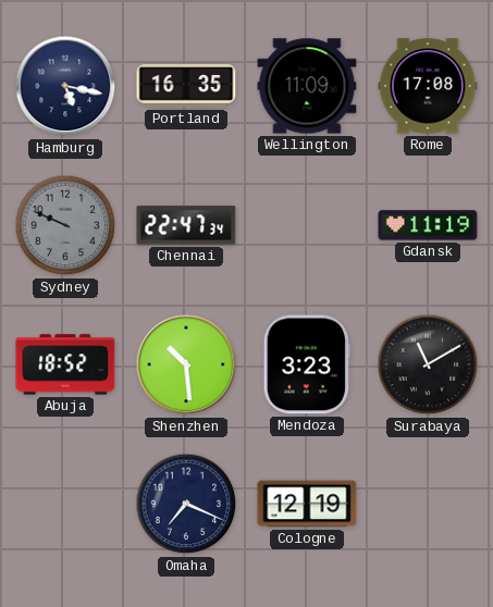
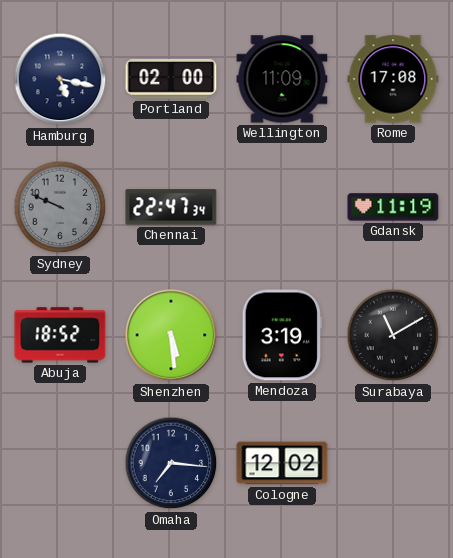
Portland: 16:35 -> 02:00
Shenzhen: 10:29 -> 5:29
Mendoza: 3:23 -> 3:19
Omaha: 7:19 -> 7:16
Cologne: 12:19 -> 12:02
